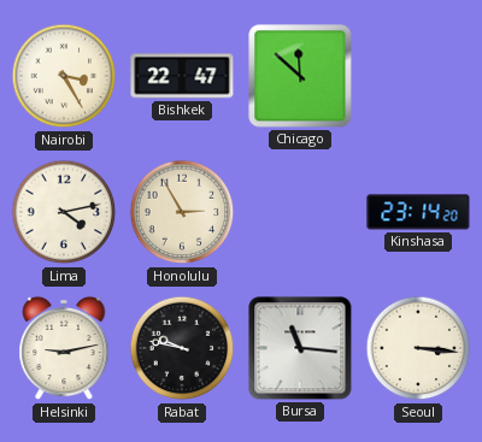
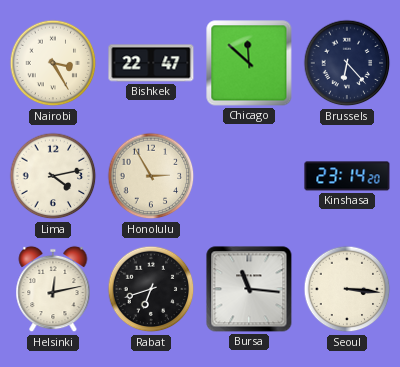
Brussels: none -> 6:23
Helsinki: 9:13 -> 12:13
Rabat: 9:47 -> 6:42
